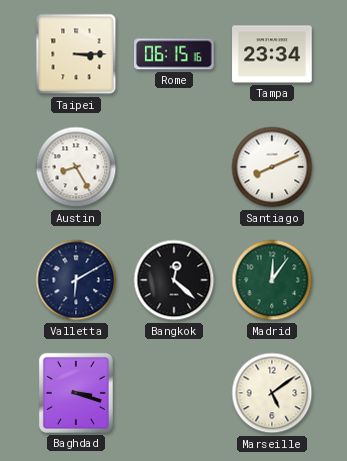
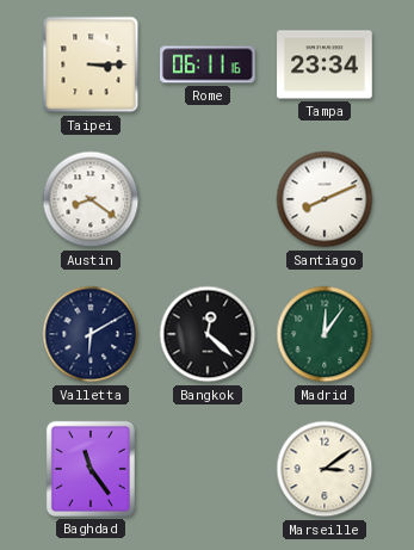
Rome: 06:15 -> 06:11
Austin: 8:25 -> 8:21
Baghdad: 3:18 -> 11:24
Marseille: 5:09 -> 3:09
